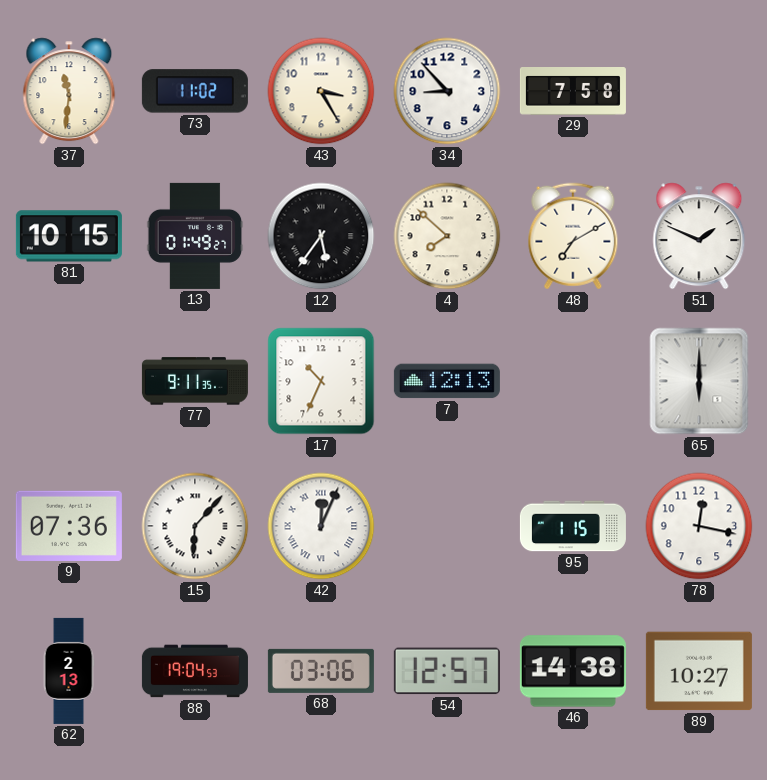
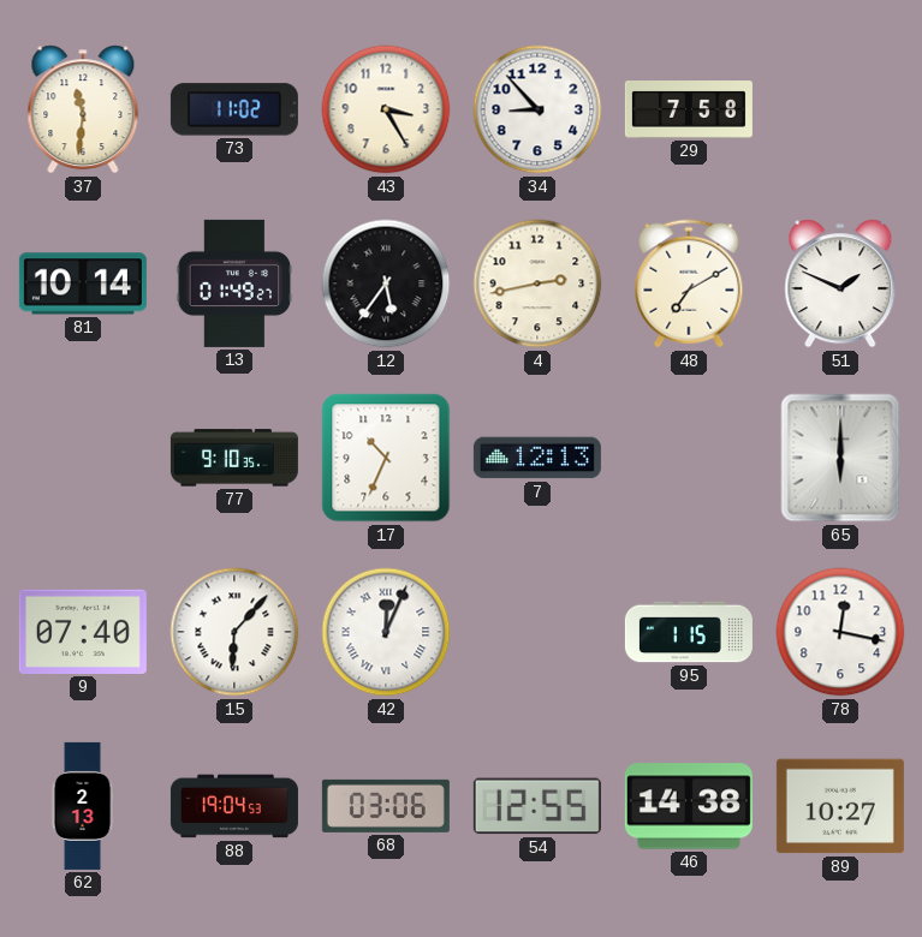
81: 10:15 -> 10:14
4: 7:52 -> 2:43
77: 9:11 -> 9:10
9: 07:36 -> 07:40
54: 12:57 -> 12:55
